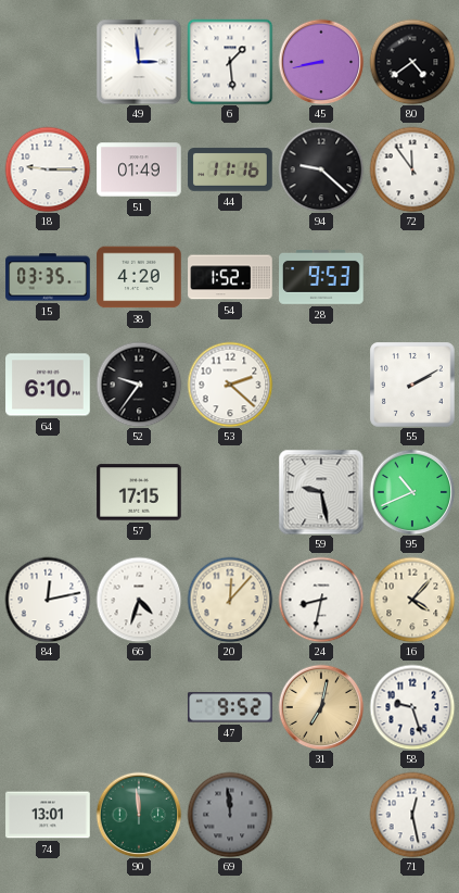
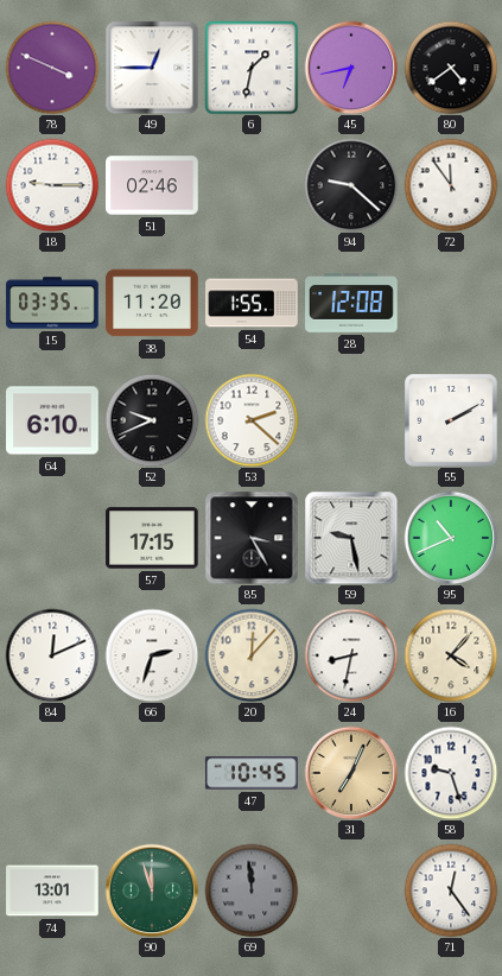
78: none -> 3:49
49: 2:59 -> 12:45
6: 1:29 -> 1:32
45: 8:43 -> 6:43
51: 01:49 -> 02:46
44: 11:16 -> none
38: 4:20 -> 11:20
54: 1:52 -> 1:55
28: 9:53 -> 12:08
52: 9:36 -> 9:41
85: none -> 3:25
84: 12:13 -> 12:11
66: 4:33 -> 2:33
47: 9:52 -> 10:45
31: 7:02 -> 7:04
90: 11:59 -> 11:57
71: 12:28 -> 12:24
